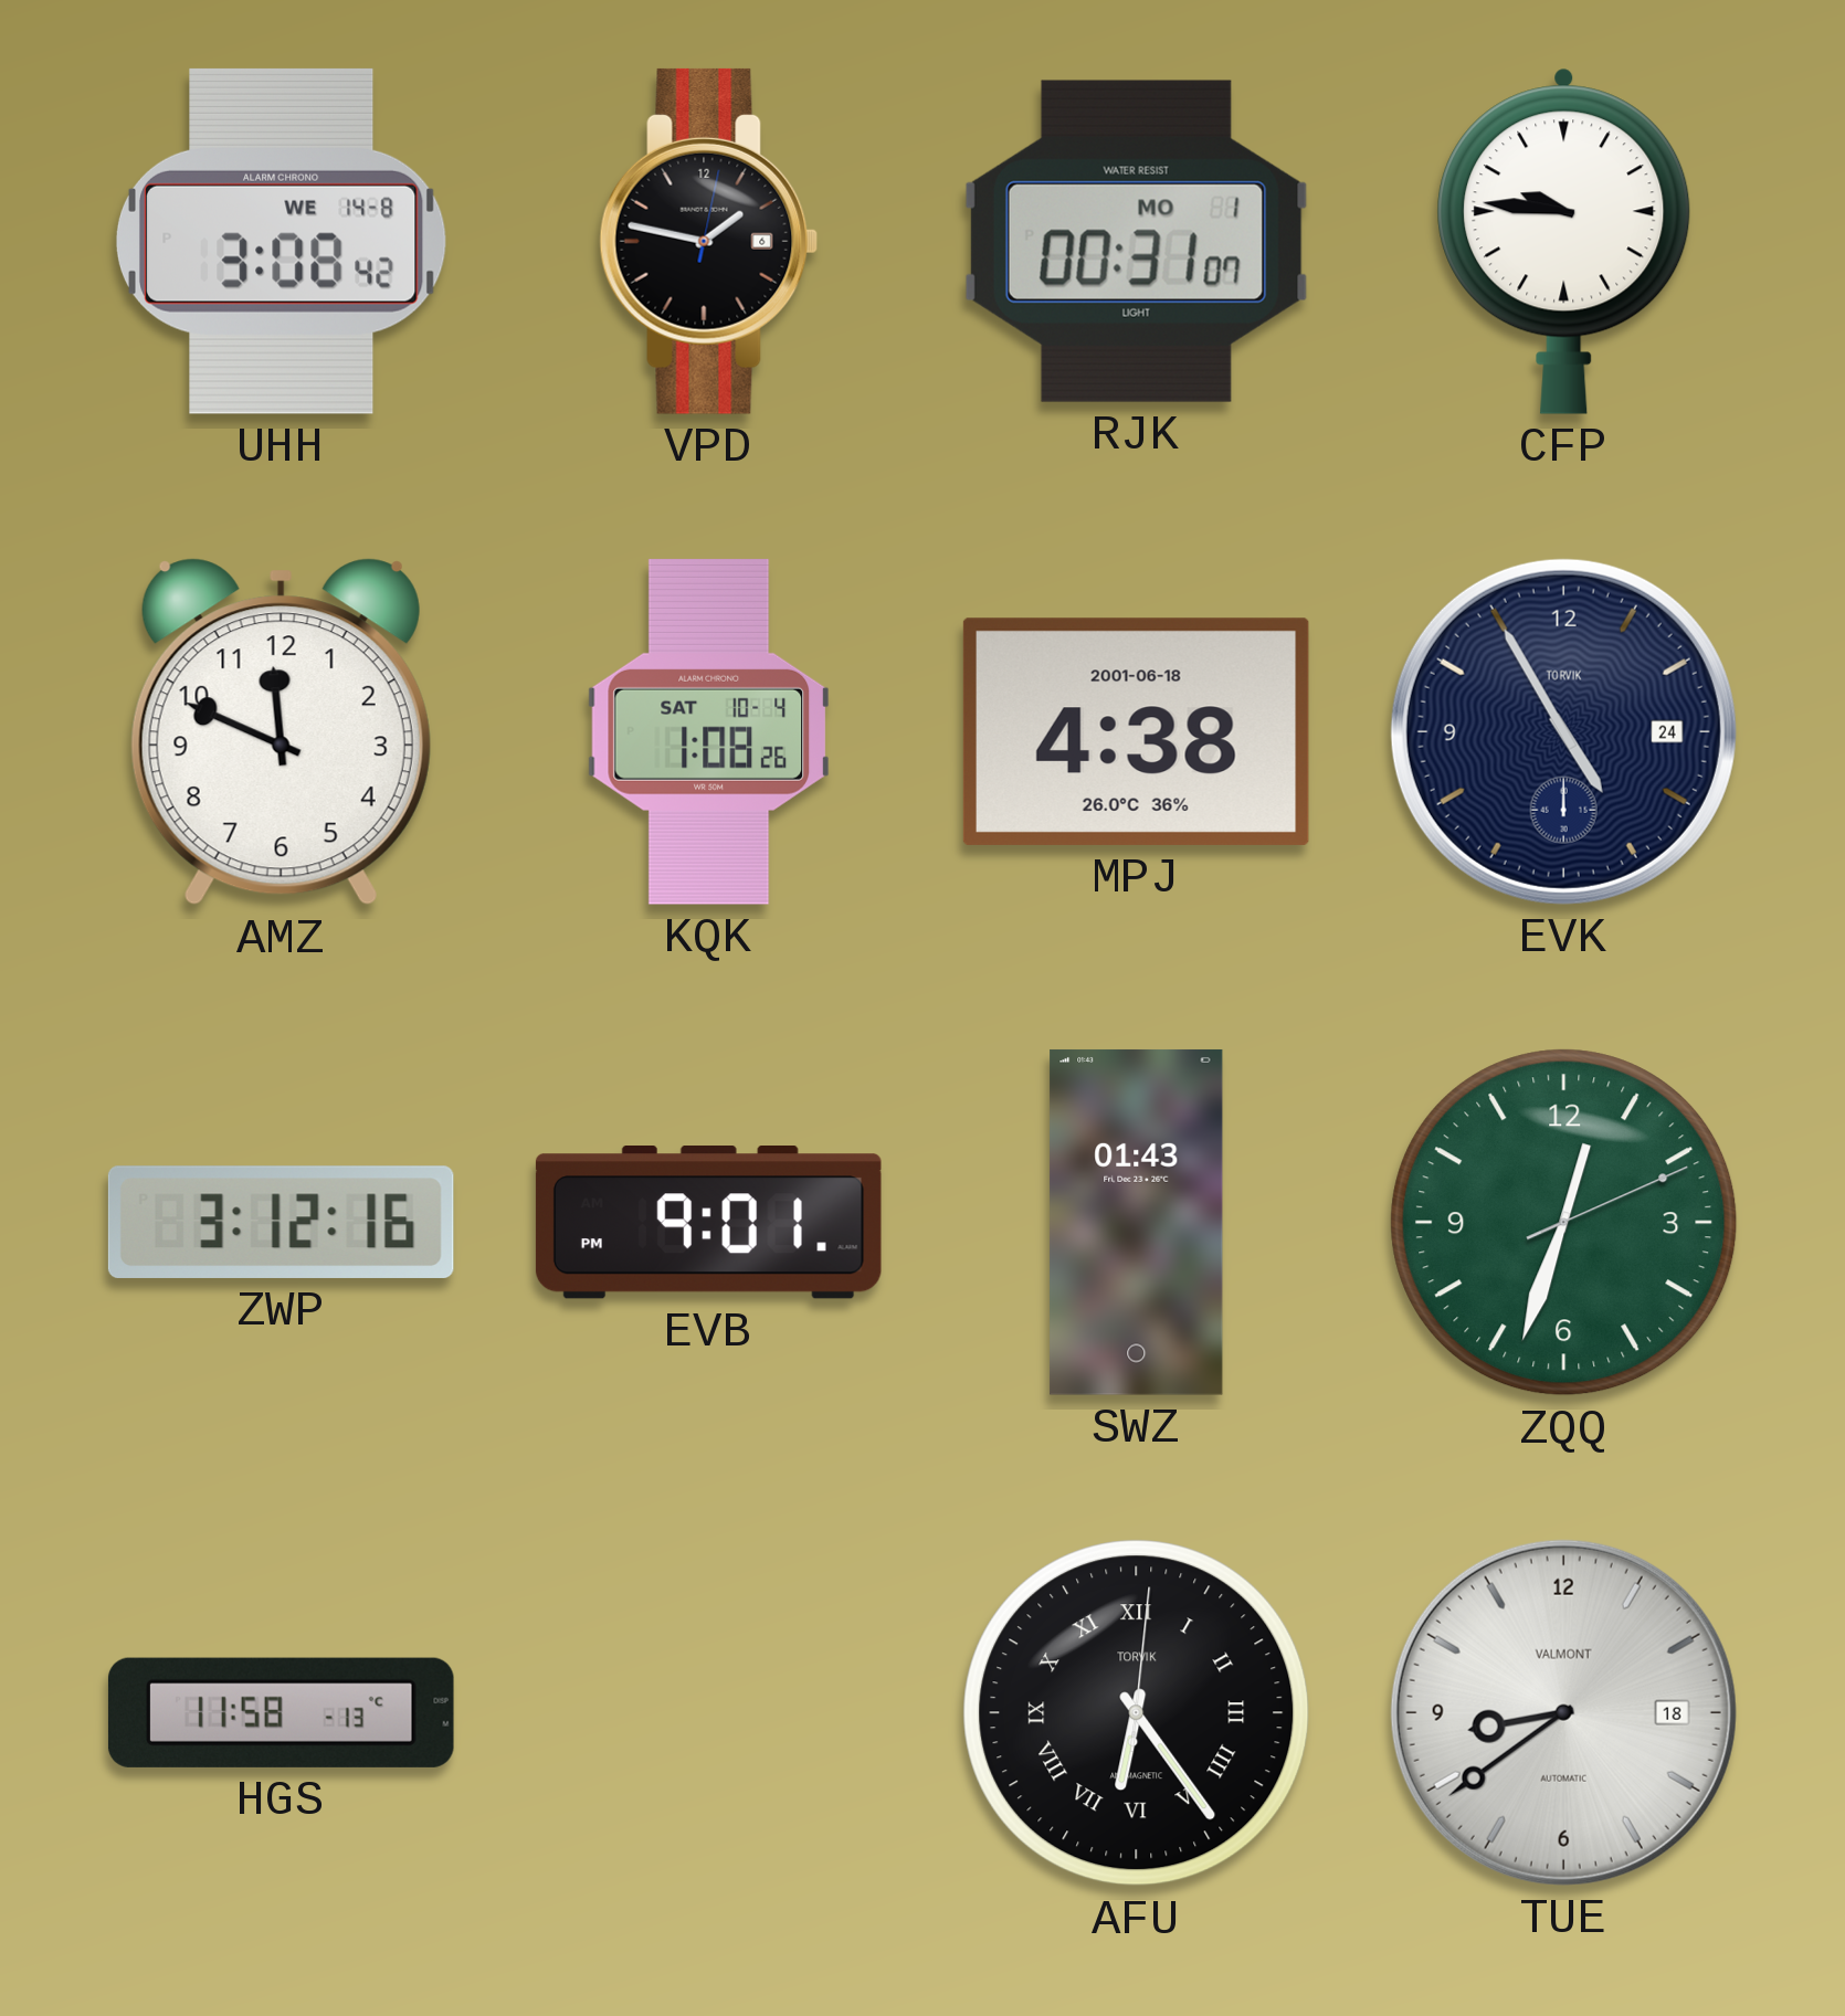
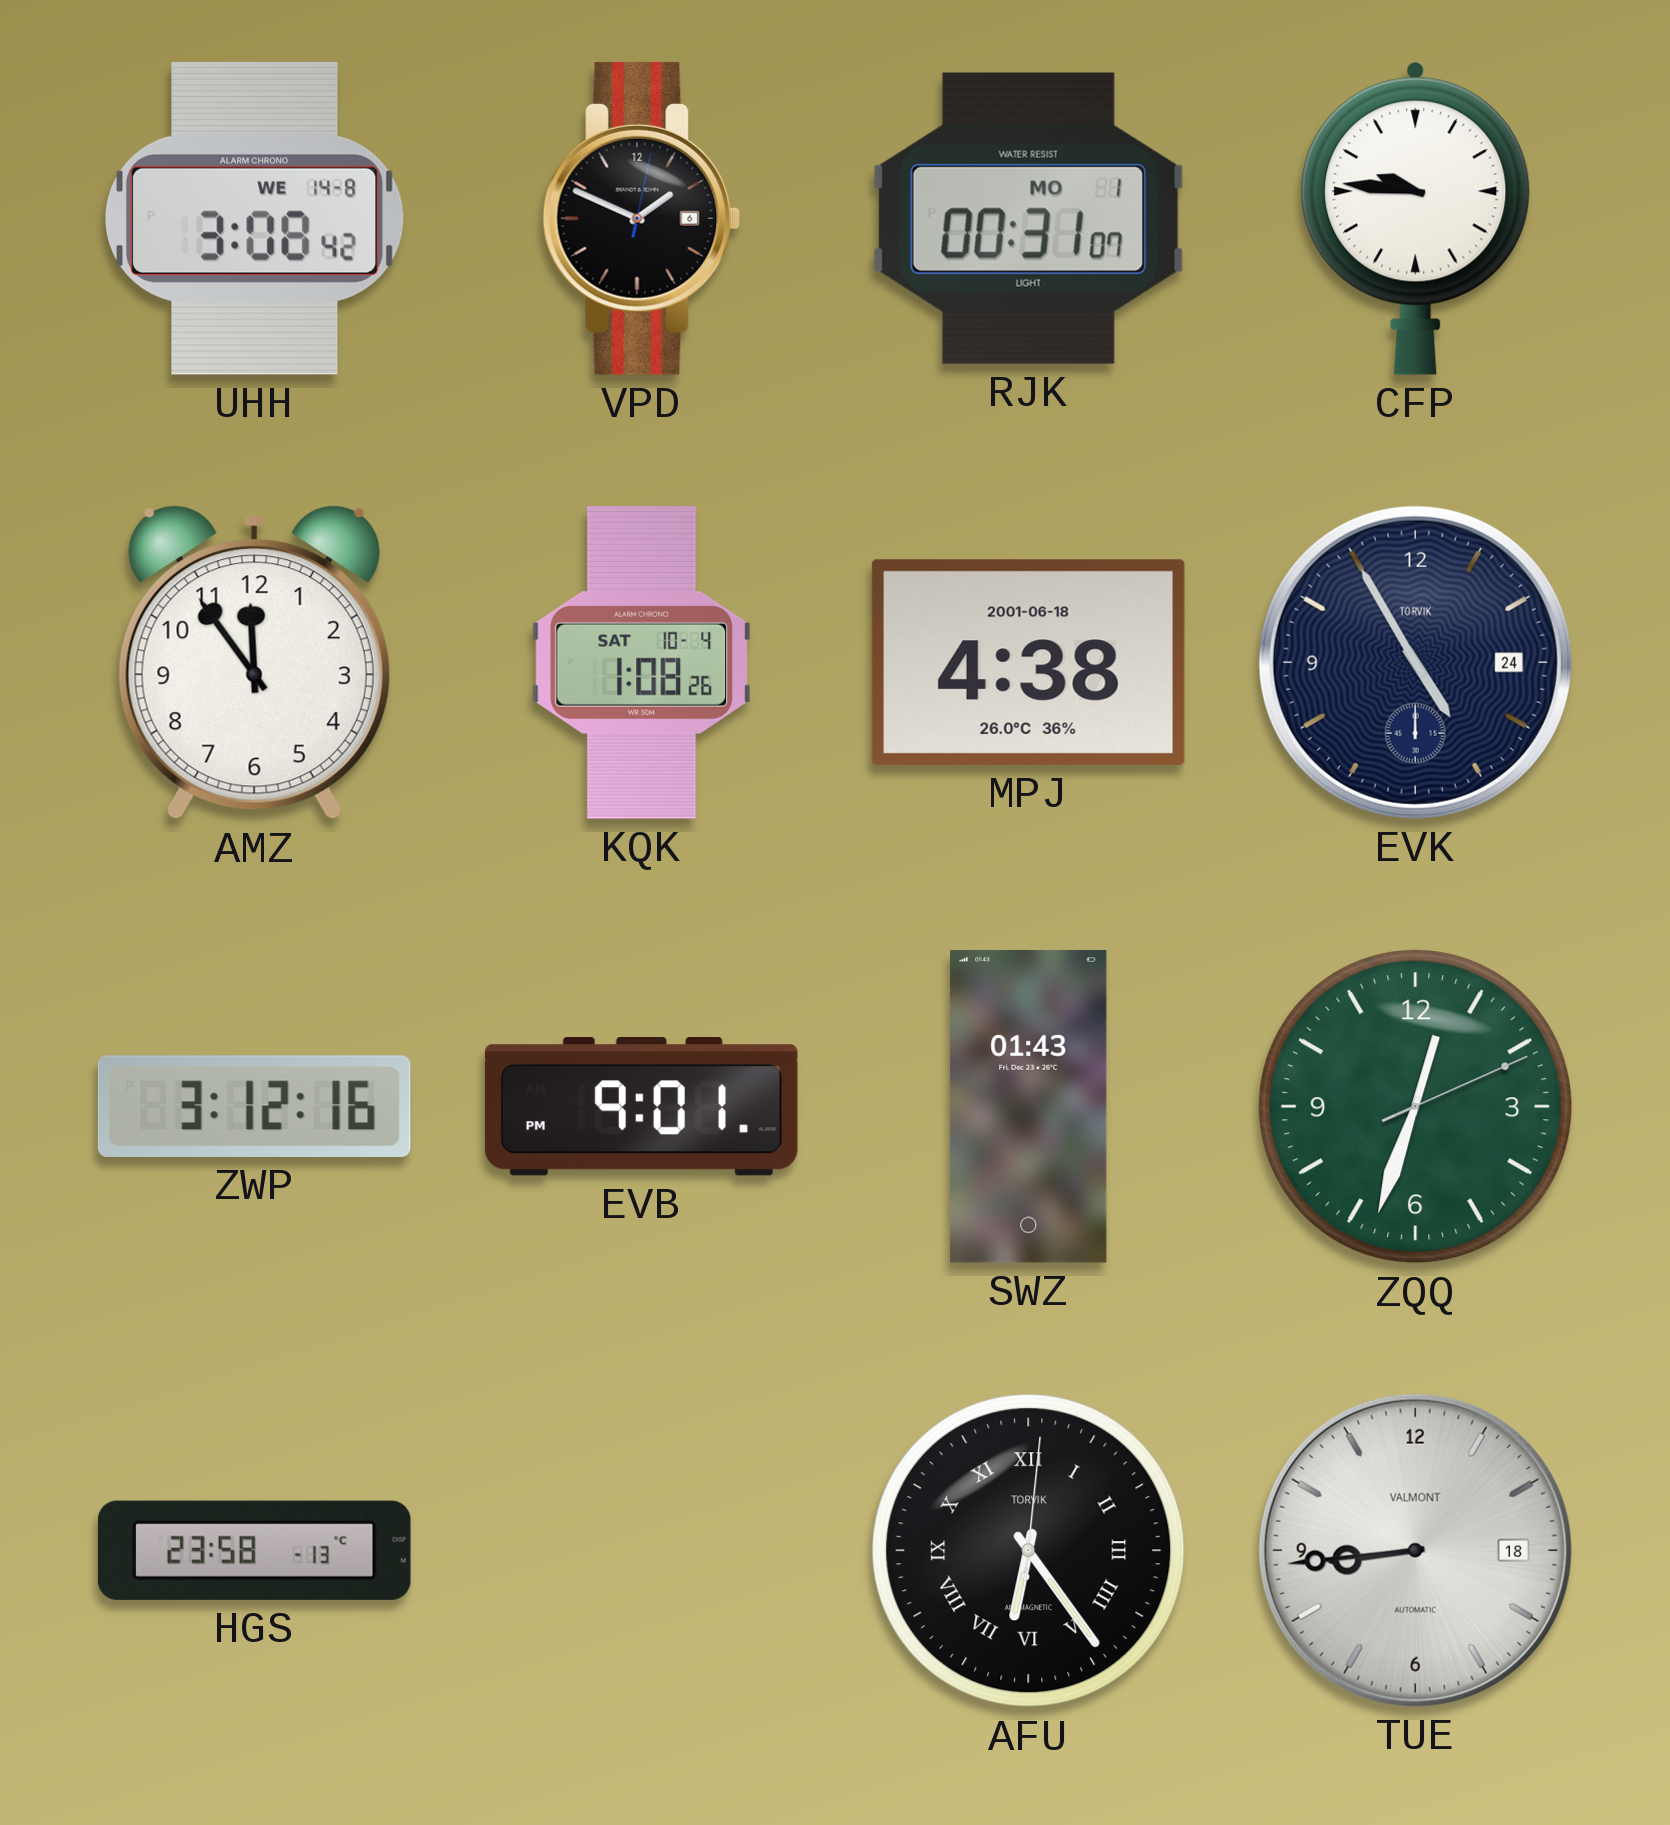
VPD: 1:47 -> 1:49
AMZ: 11:49 -> 11:54
HGS: 11:58 -> 23:58
TUE: 8:39 -> 8:44
